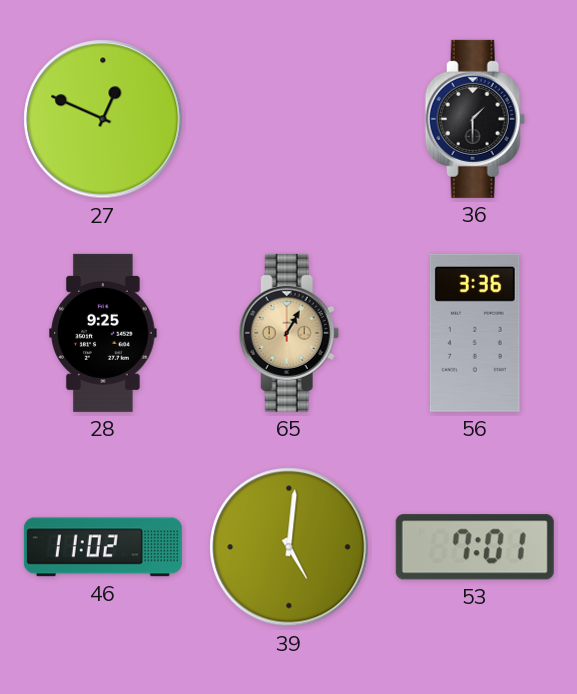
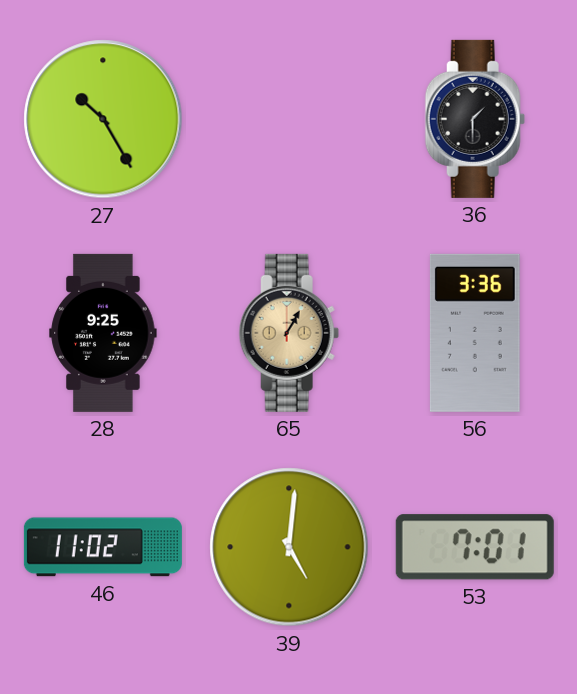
27: 12:49 -> 10:25
